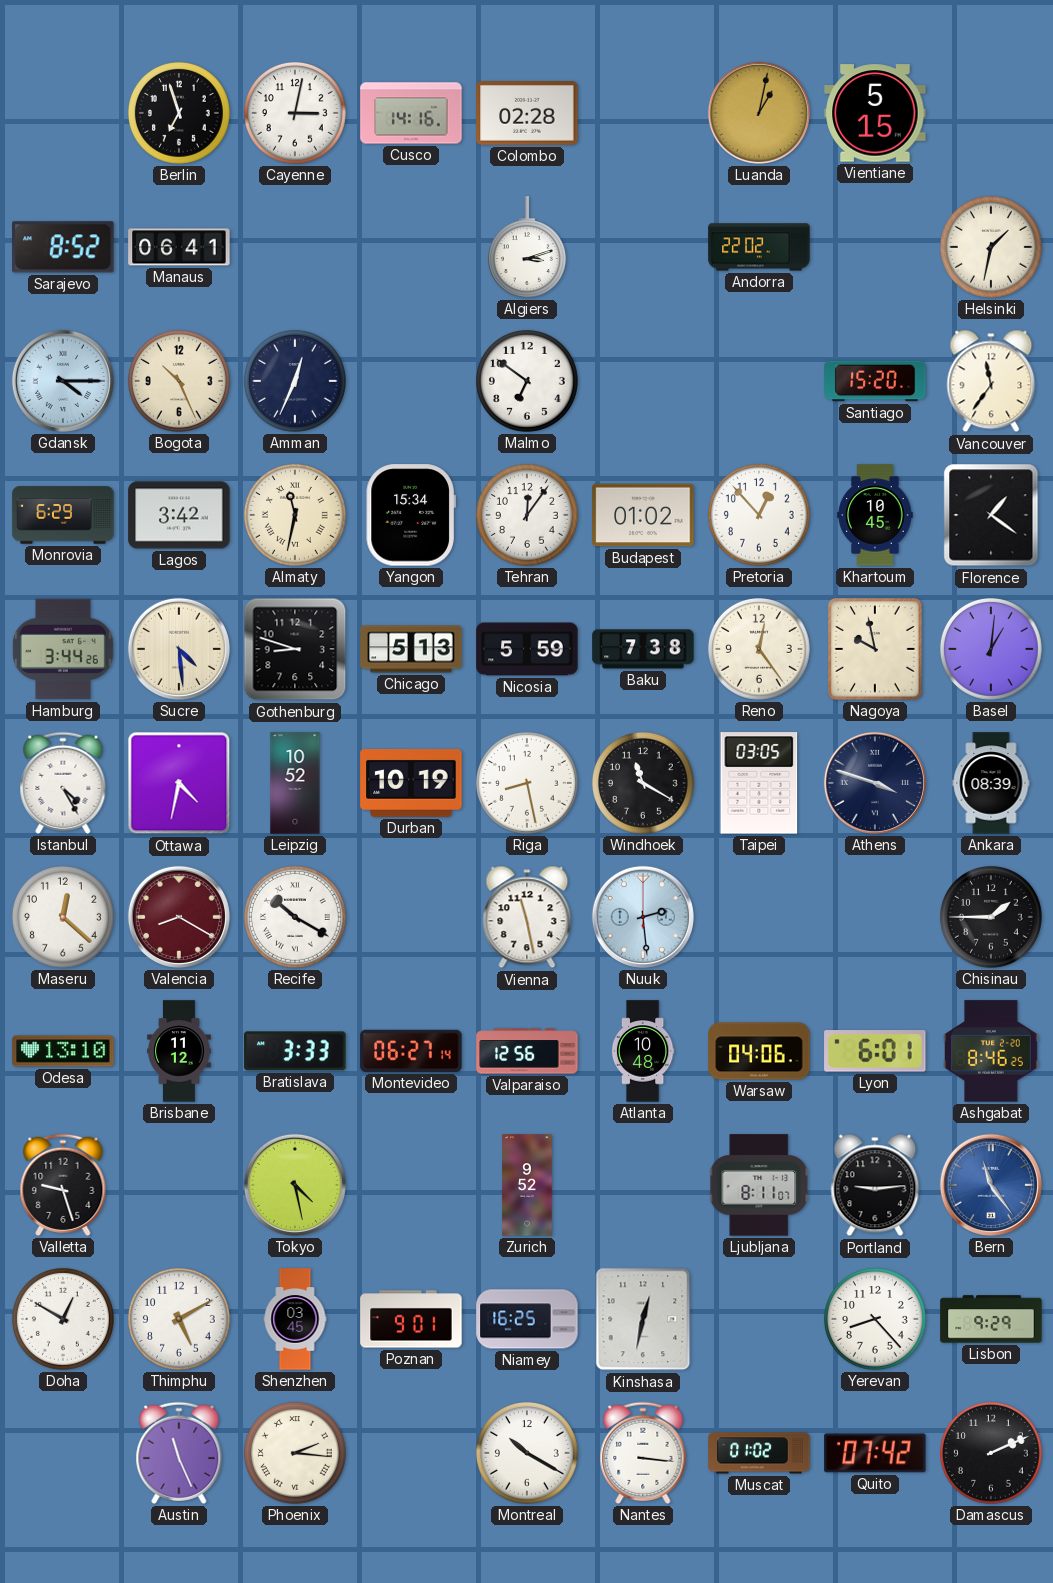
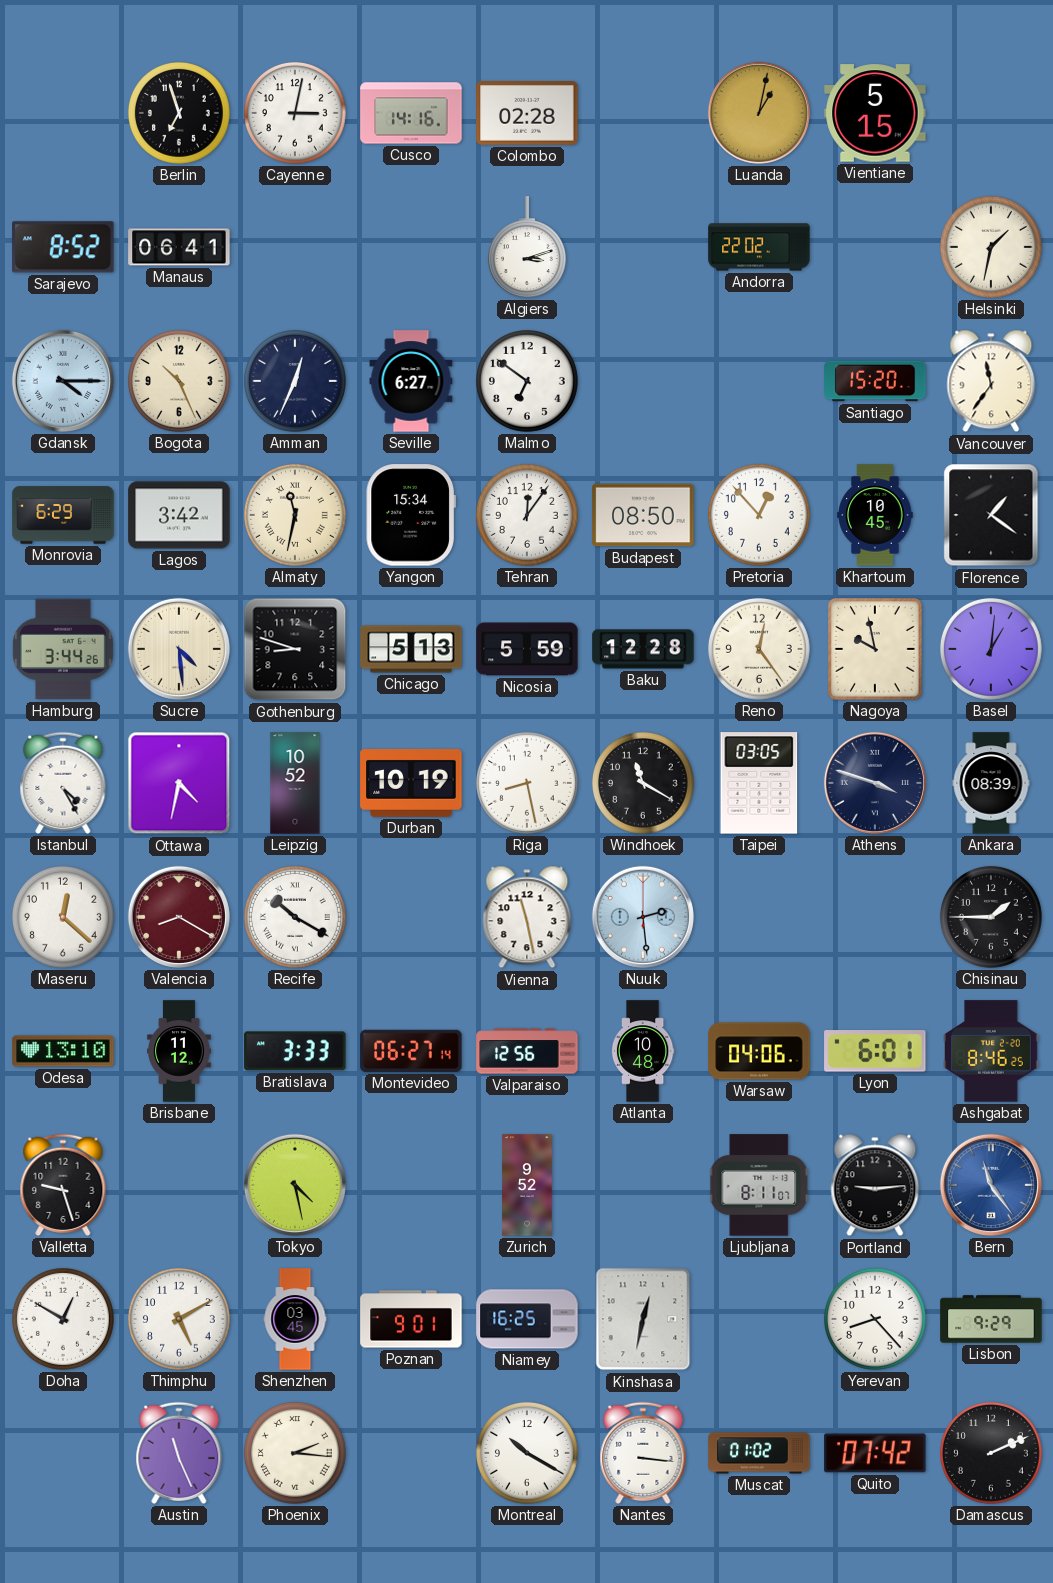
Seville: none -> 6:27
Budapest: 01:02 -> 08:50
Baku: 7:38 -> 12:28
